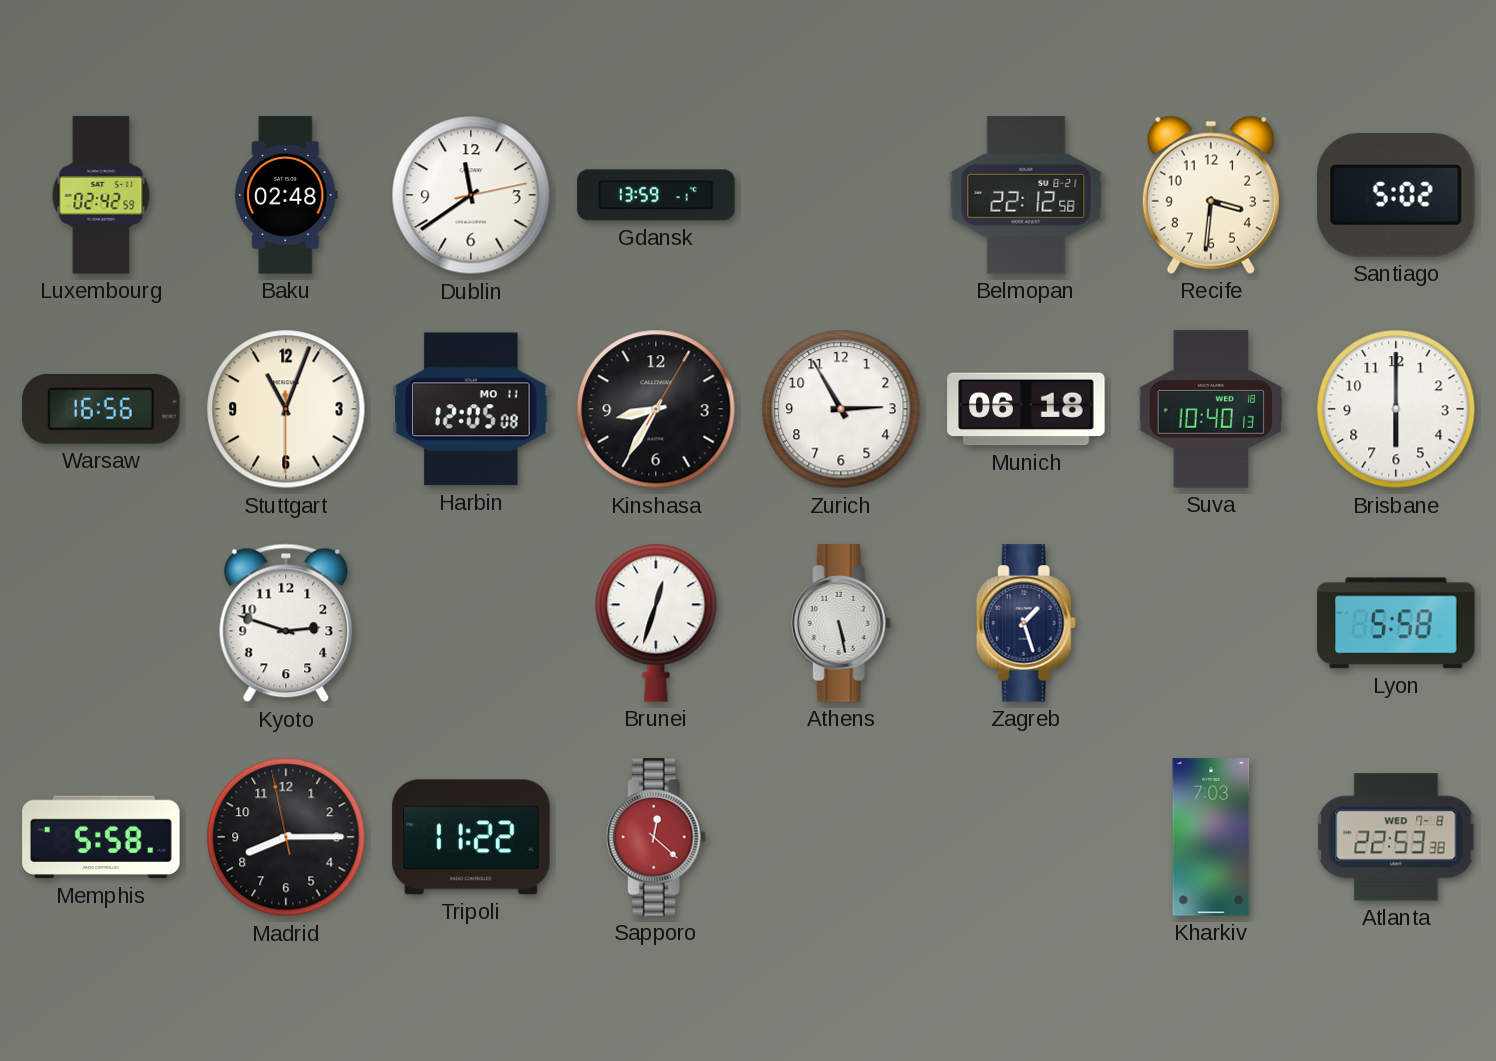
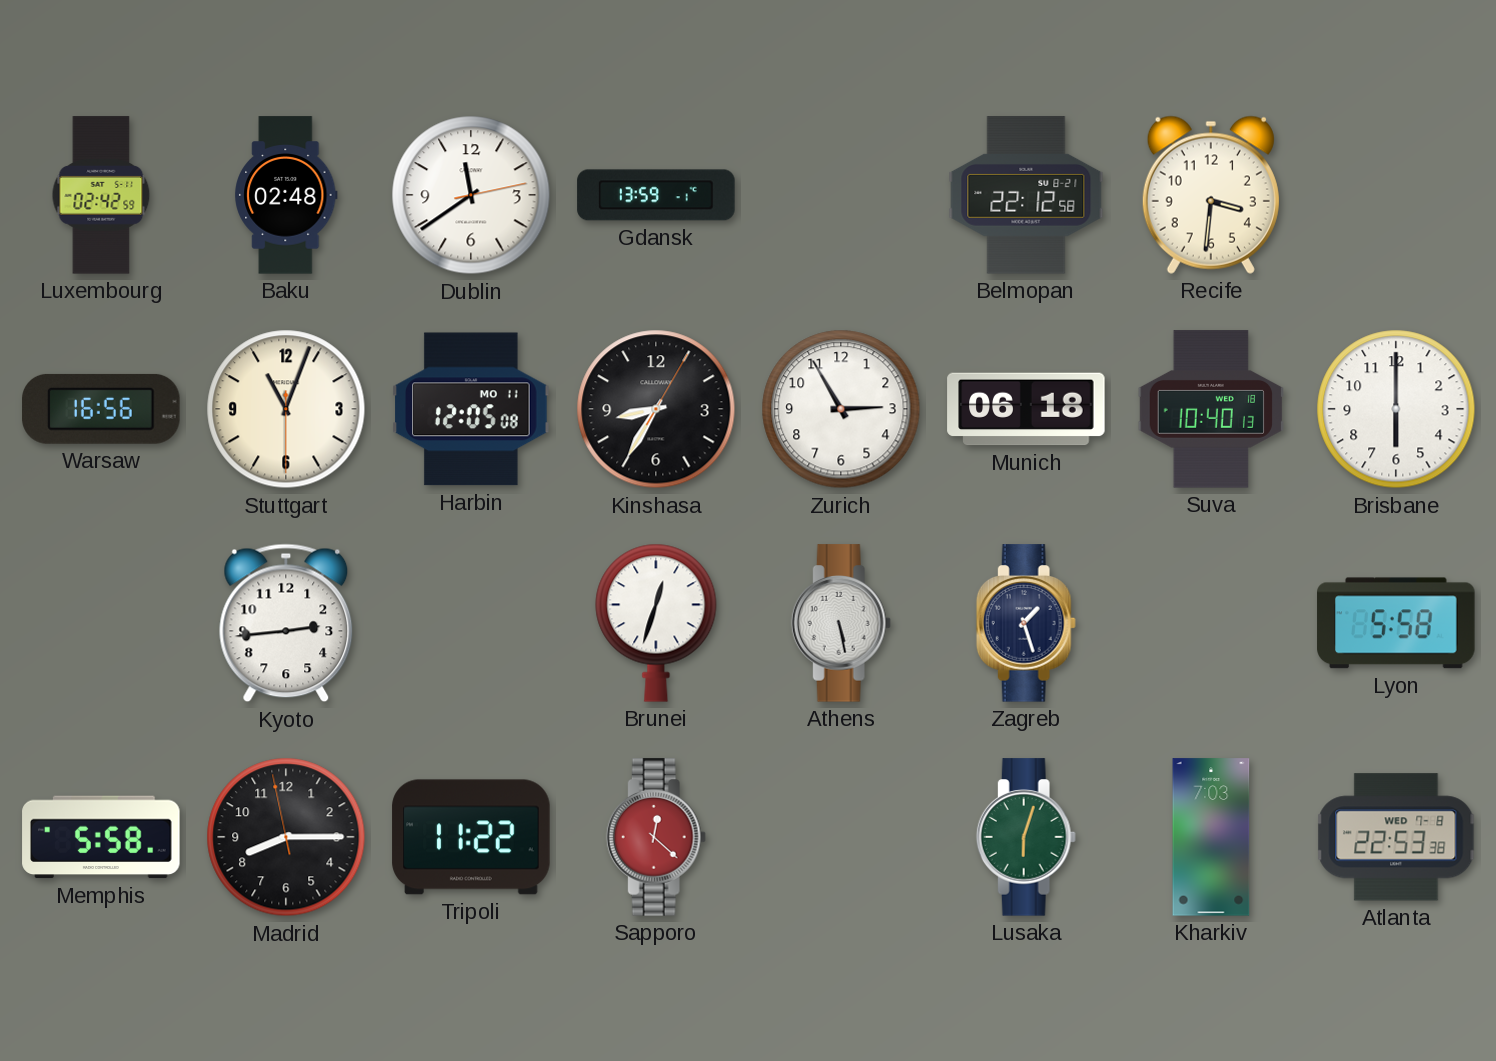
Santiago: 5:02 -> none
Kyoto: 2:48 -> 2:44
Lusaka: none -> 6:03
